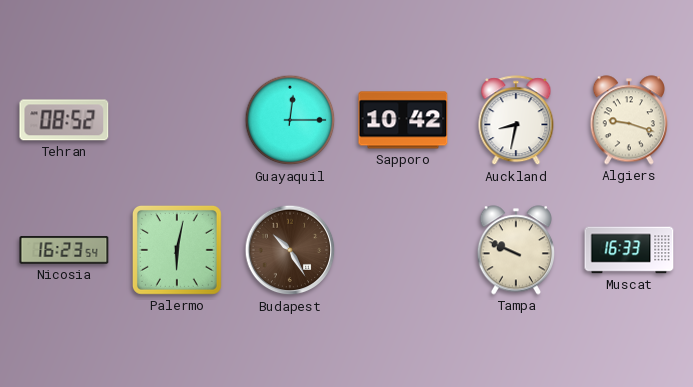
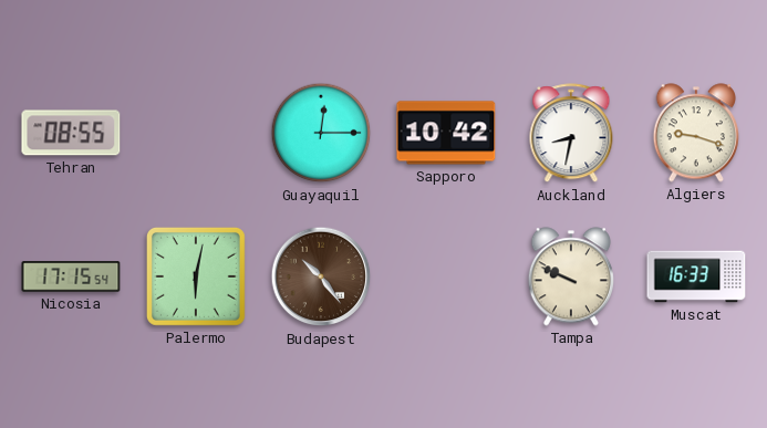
Tehran: 08:52 -> 08:55
Nicosia: 16:23 -> 17:15
Budapest: 10:25 -> 10:24
